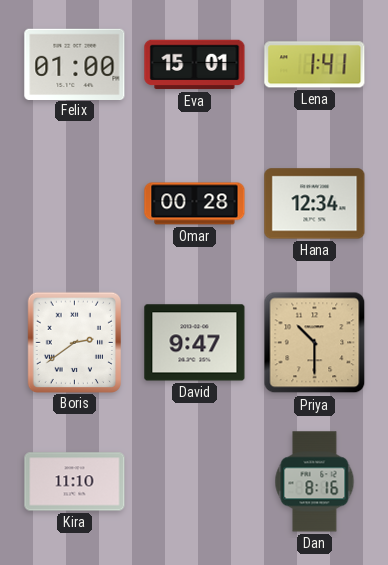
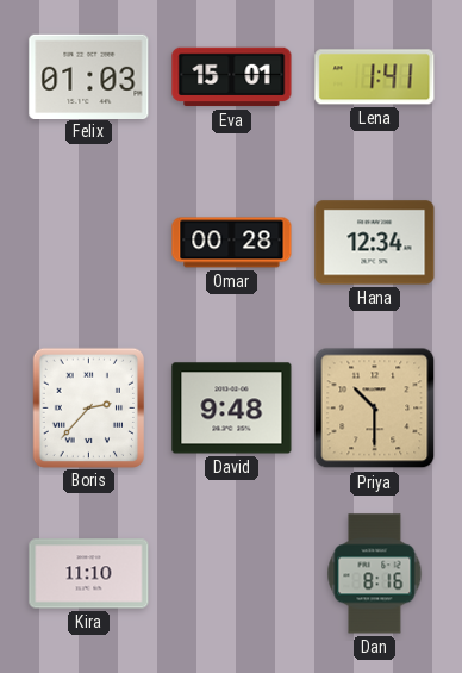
Felix: 01:00 -> 01:03
Boris: 2:39 -> 2:37
David: 9:47 -> 9:48
